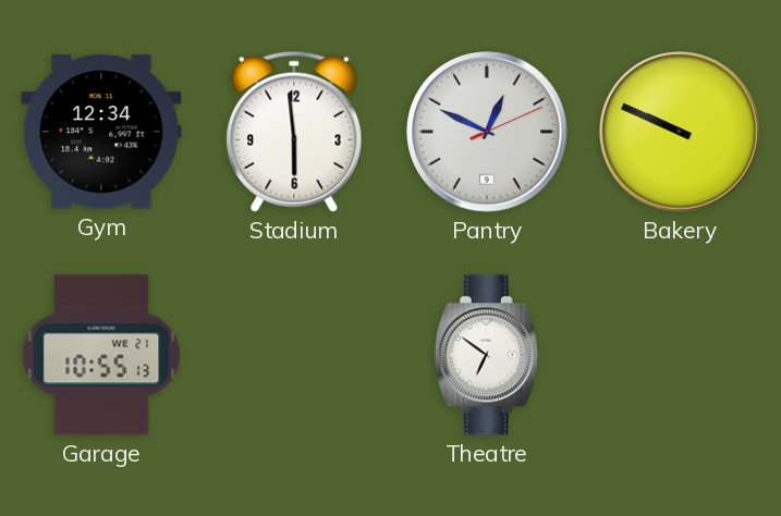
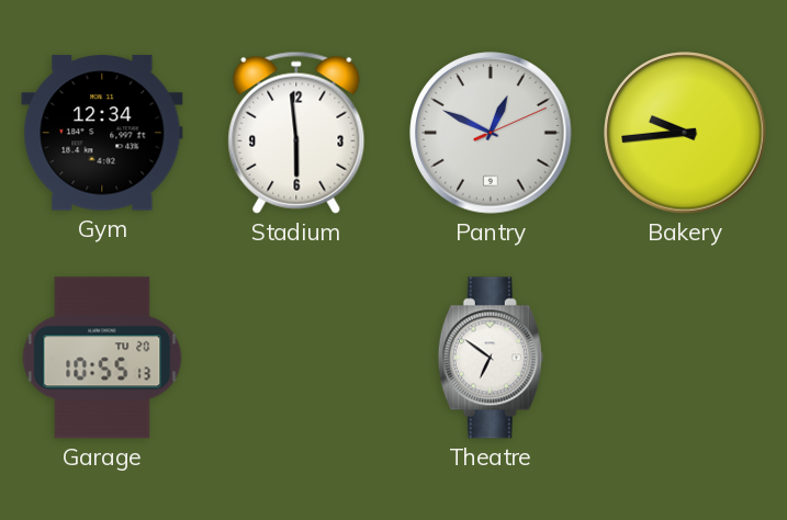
Bakery: 9:49 -> 9:44
Garage date: WE 21 -> TU 20
